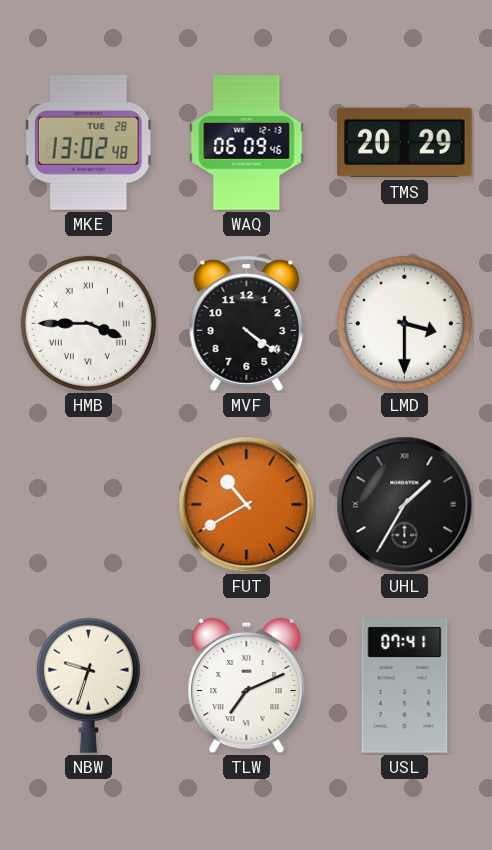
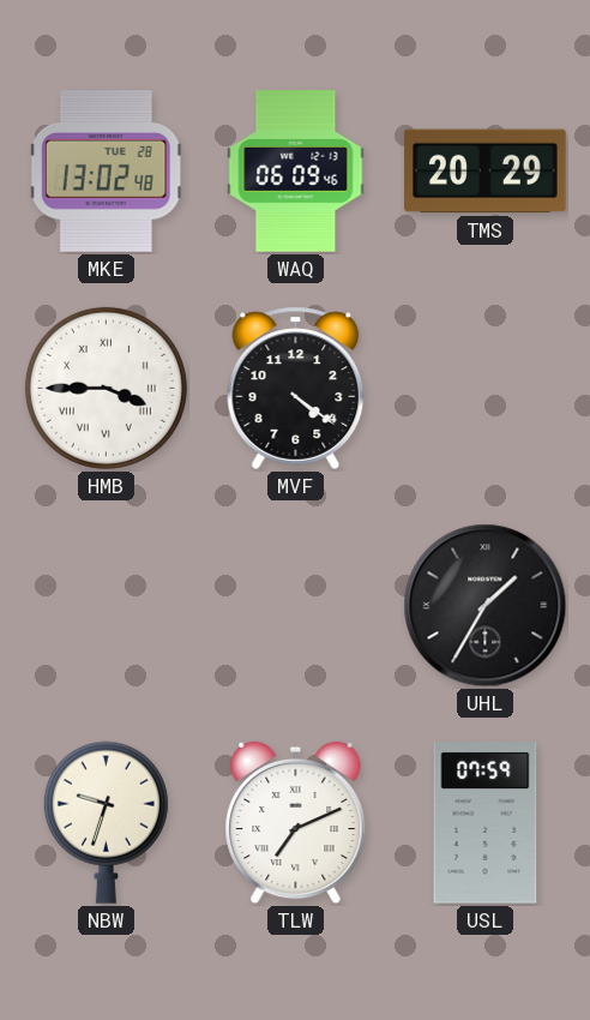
LMD: 3:30 -> none
FUT: 10:40 -> none
USL: 07:41 -> 07:59
